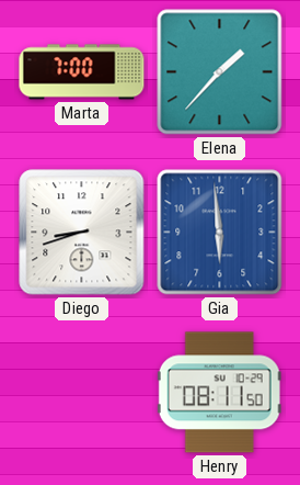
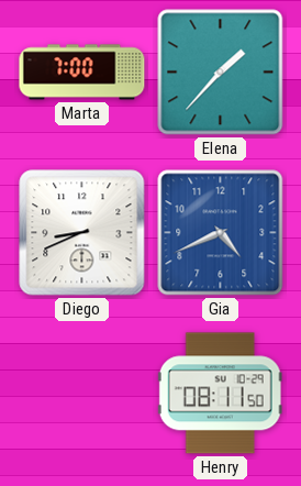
Diego: 8:42 -> 8:41
Gia: 5:59 -> 4:41
